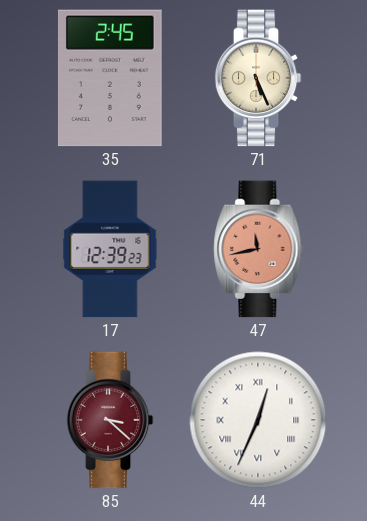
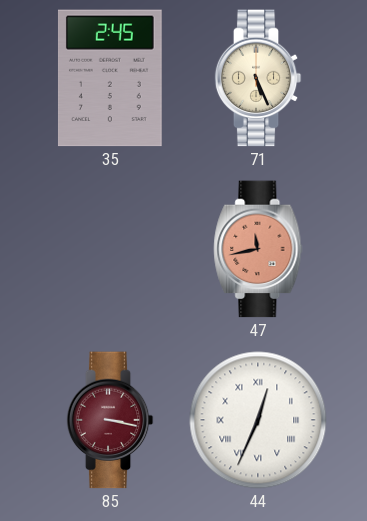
17: 12:39 -> none
85: 3:22 -> 3:17
